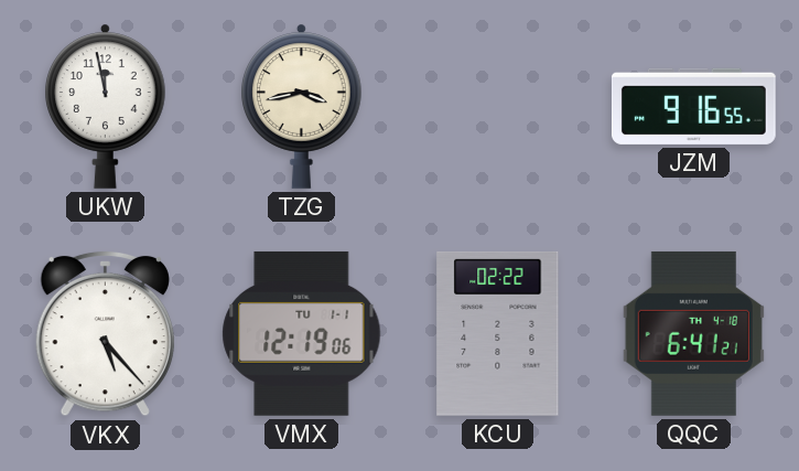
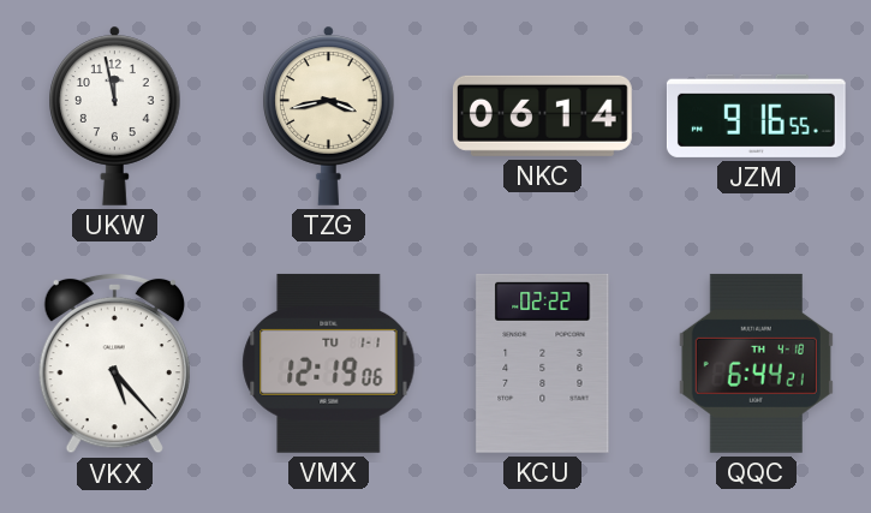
NKC: none -> 06:14
QQC: 6:41 -> 6:44
